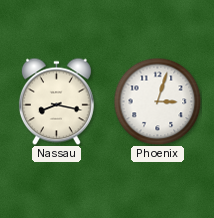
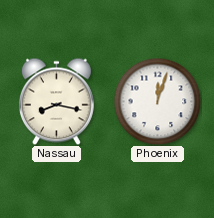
Phoenix: 3:03 -> 12:03
